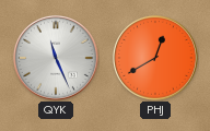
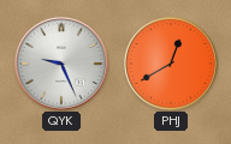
QYK: 11:26 -> 9:26
